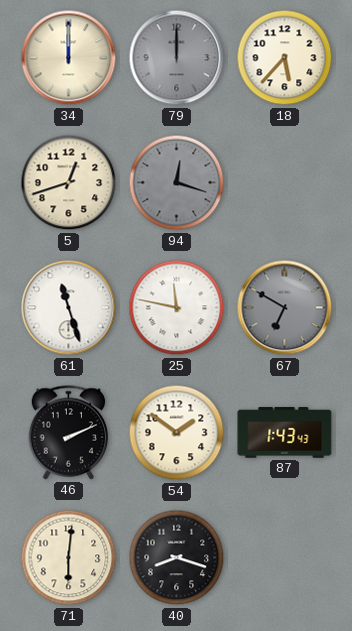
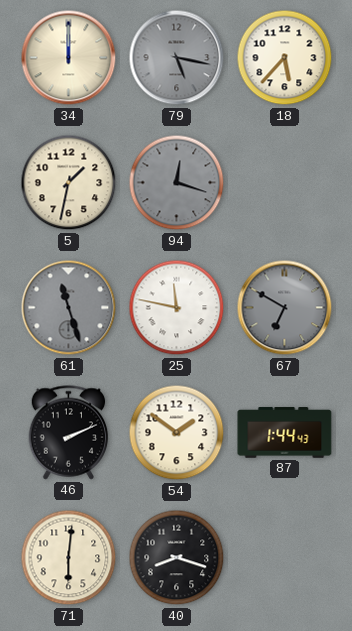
79: 12:00 -> 5:17
5: 12:42 -> 1:32
61 dial: white -> grey
87: 1:43 -> 1:44
